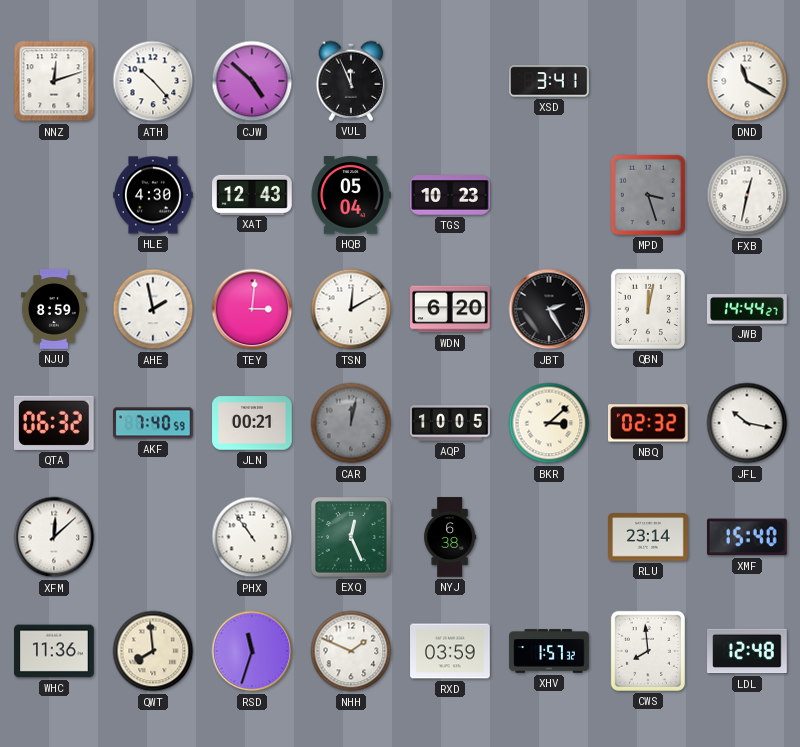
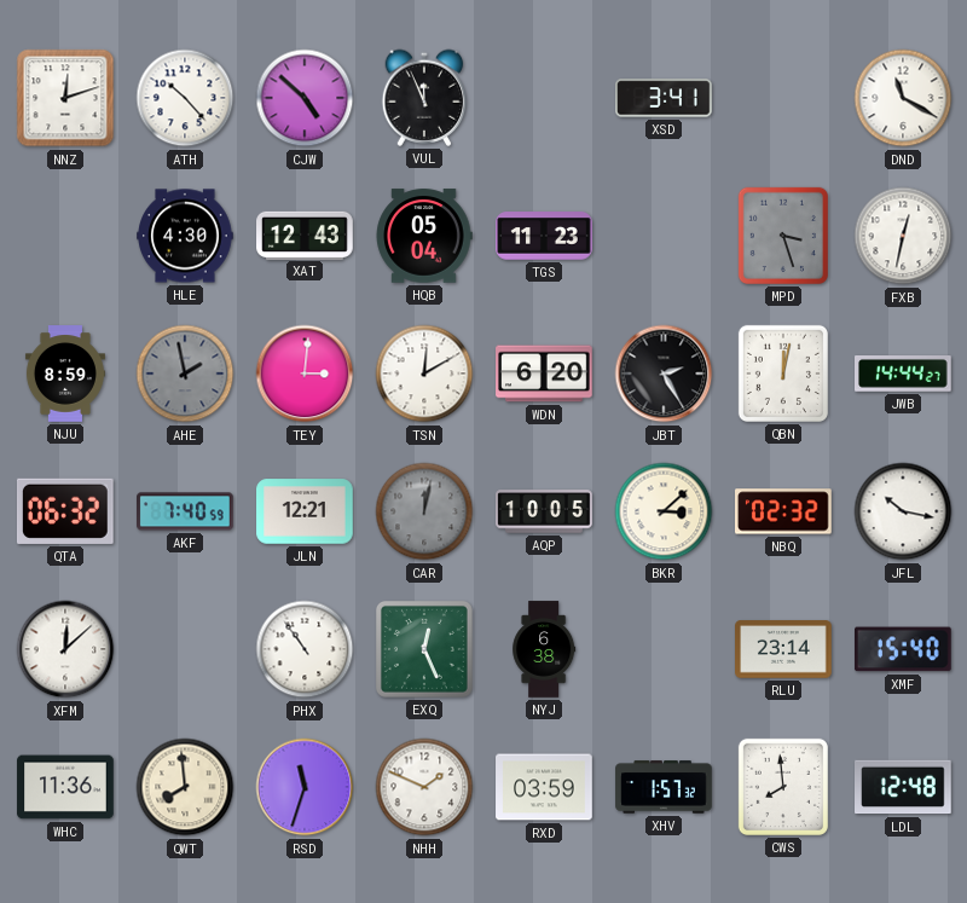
TGS: 10:23 -> 11:23
AHE dial: white -> grey
JLN: 00:21 -> 12:21
